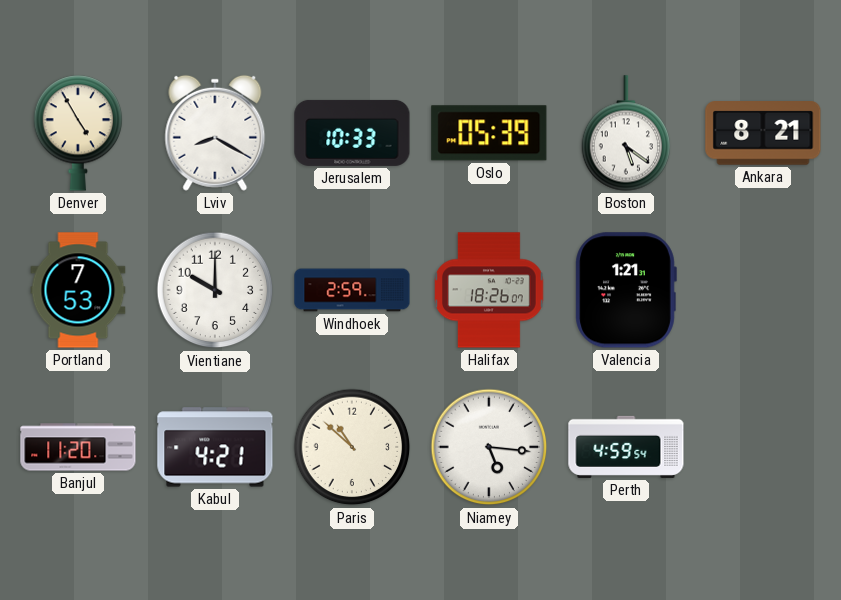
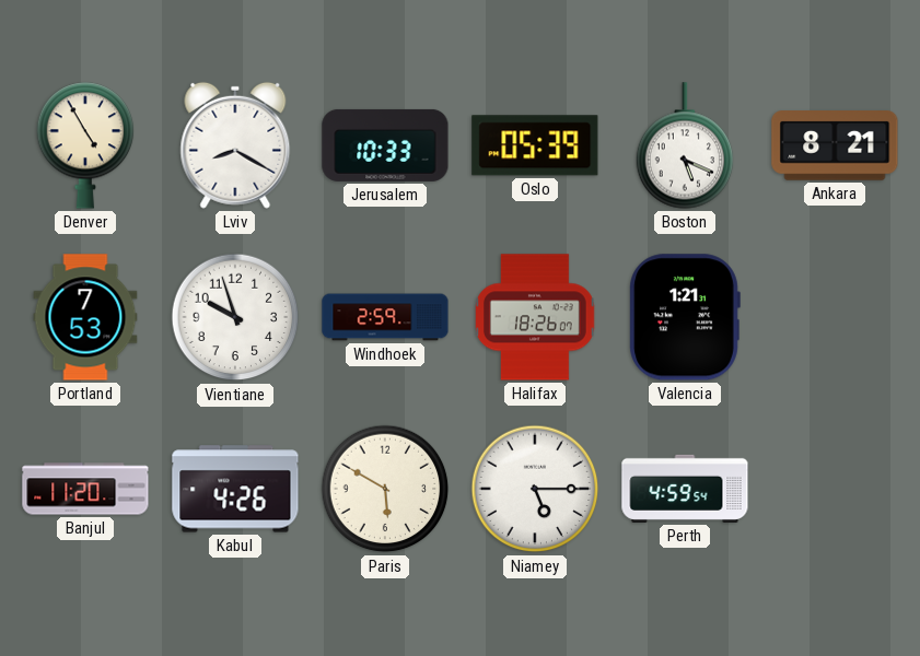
Boston: 5:21 -> 5:19
Vientiane: 10:00 -> 9:57
Kabul: 4:21 -> 4:26
Paris: 10:52 -> 5:50
Niamey: 5:16 -> 5:15
